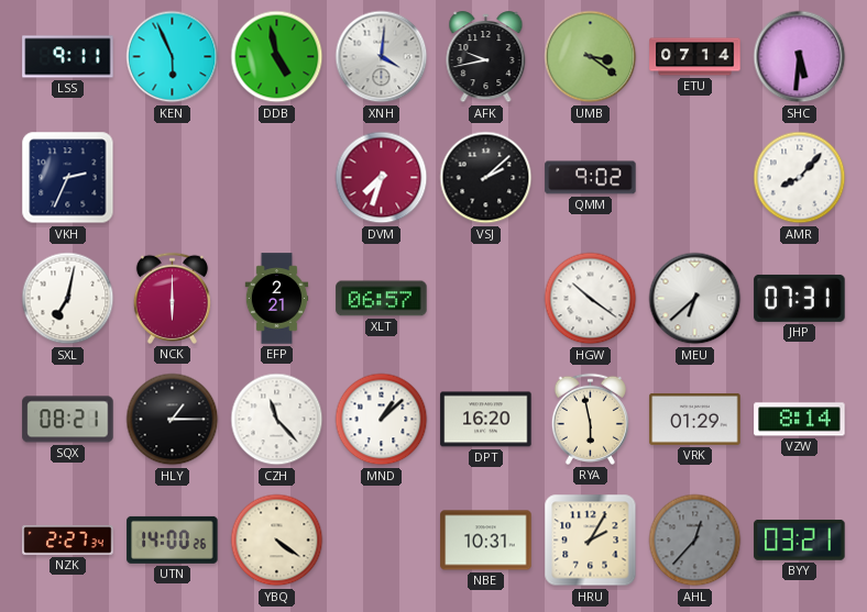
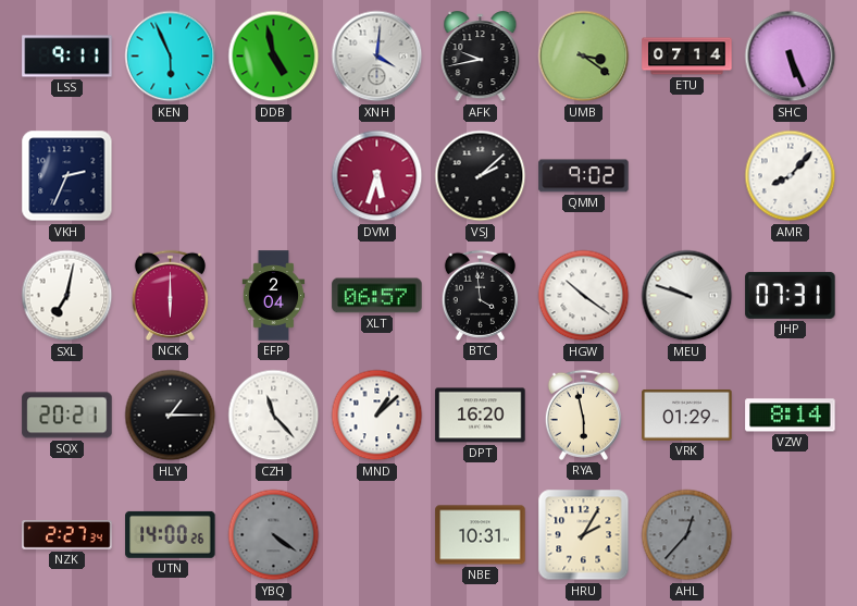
SHC: 5:31 -> 5:26
DVM: 7:33 -> 5:33
EFP: 2:21 -> 2:04
BTC: none -> 3:59
MEU: 6:38 -> 9:48
SQX: 08:21 -> 20:21
YBQ dial: cream -> grey
BYY: 03:21 -> none
